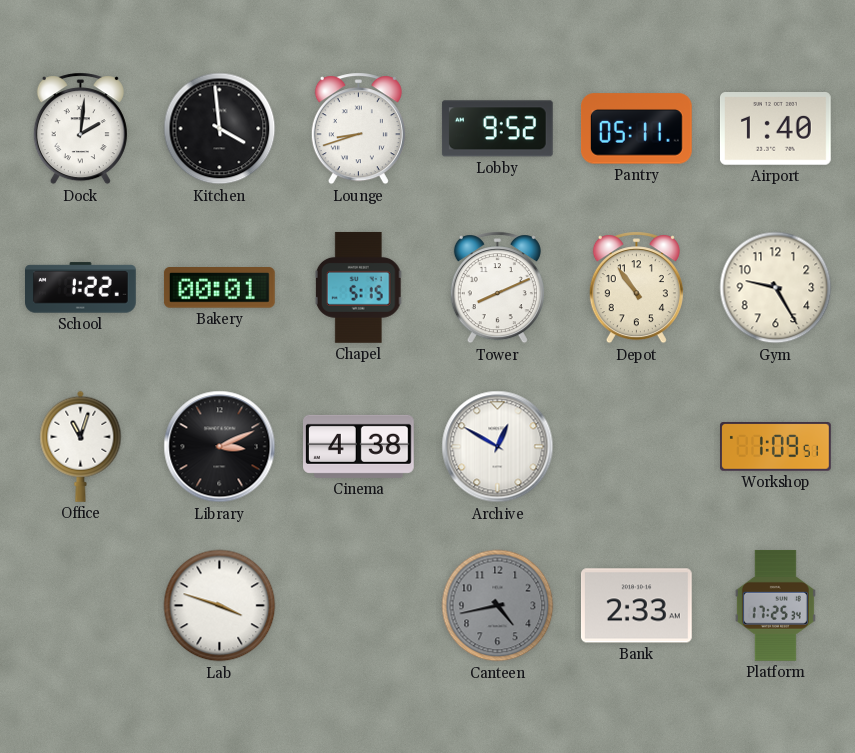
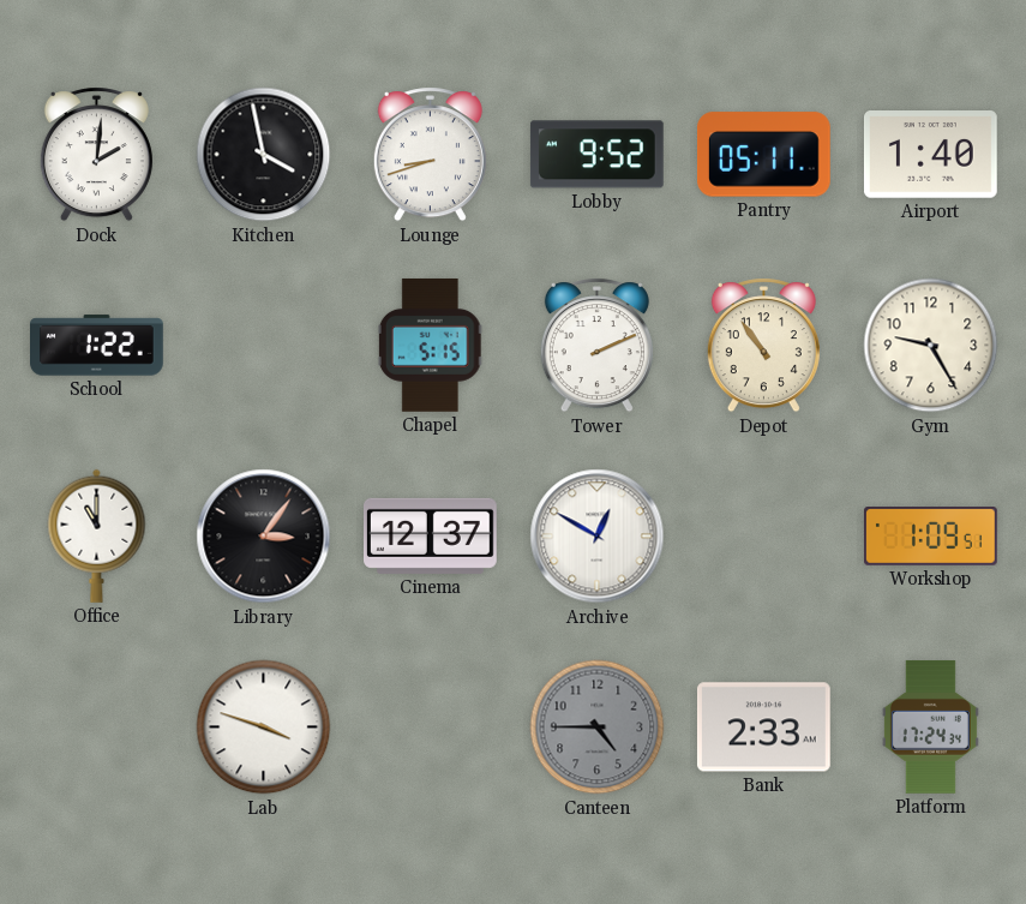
Kitchen: 3:59 -> 3:58
Bakery: 00:01 -> none
Tower: 8:11 -> 2:11
Office: 11:03 -> 11:00
Library: 3:11 -> 3:06
Cinema: 4:38 -> 12:37
Canteen: 4:43 -> 4:45
Platform: 17:25 -> 17:24
